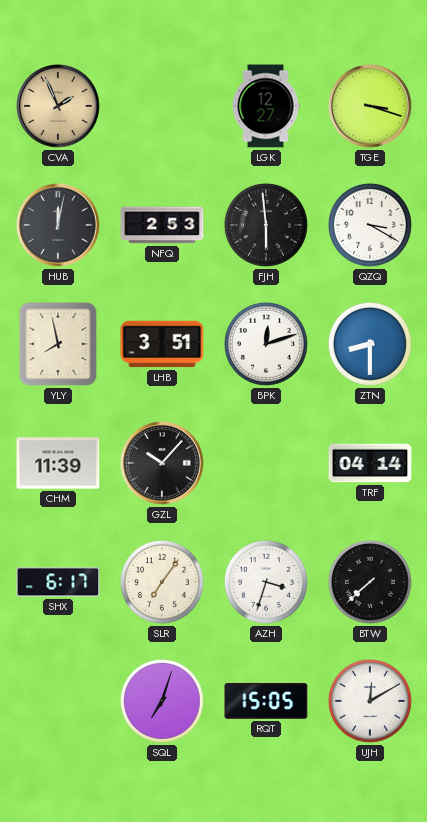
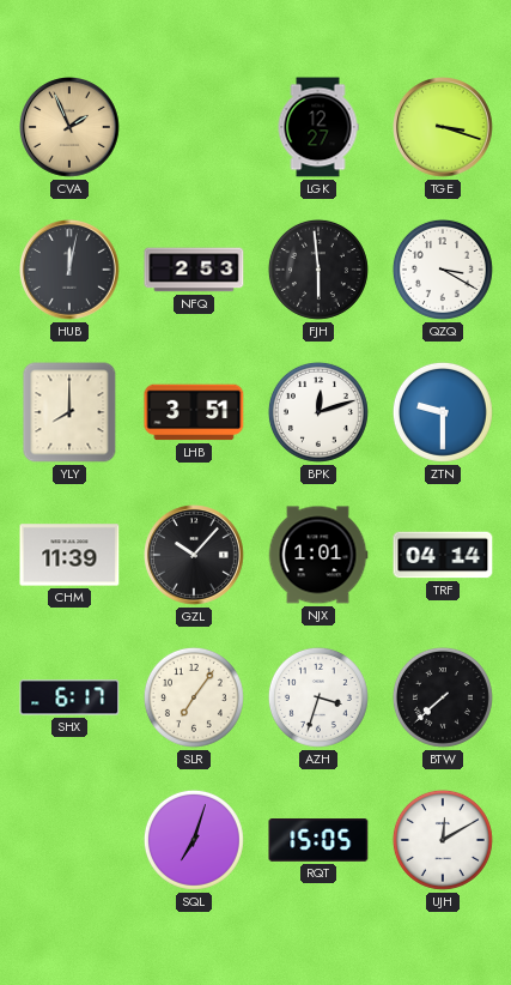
YLY: 7:58 -> 8:00
ZTN: 8:30 -> 9:30
NJX: none -> 1:01
